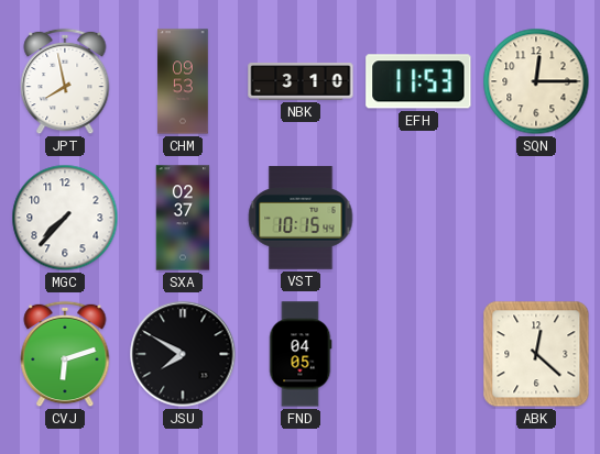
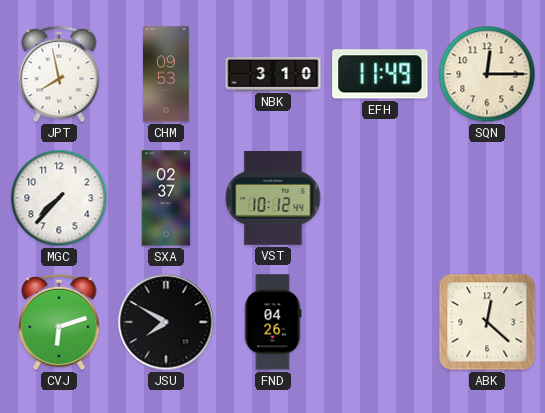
EFH: 11:53 -> 11:49
VST: 10:15 -> 10:12
FND: 04:05 -> 04:26
